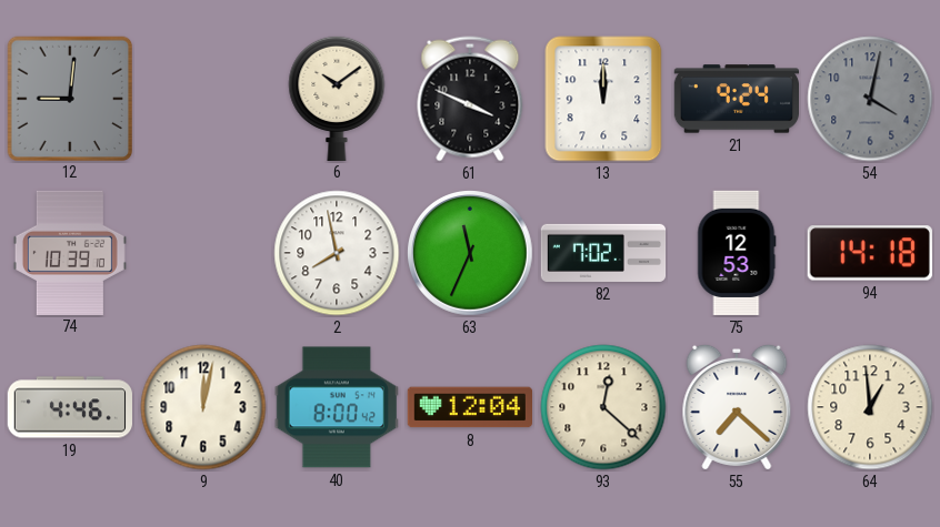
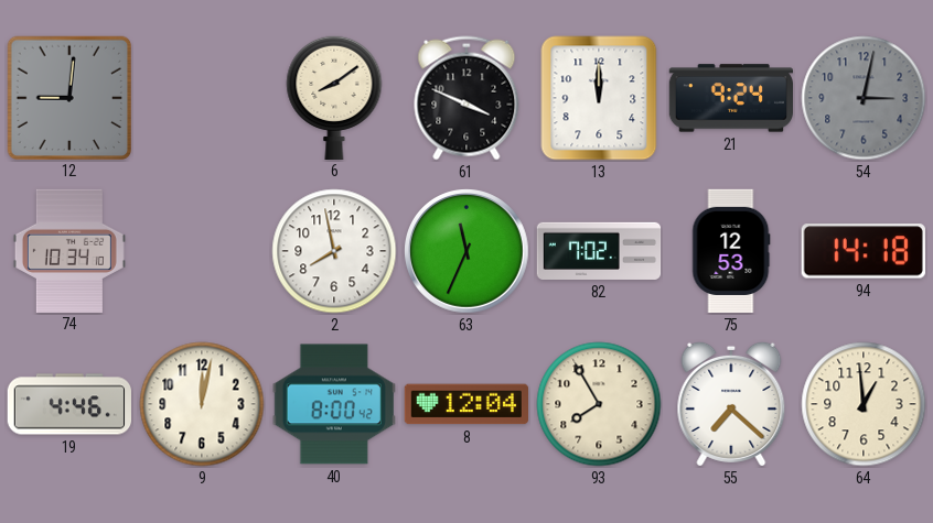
6: 10:09 -> 8:09
54: 4:02 -> 3:02
74: 10:39 -> 10:34
93: 12:22 -> 7:55
